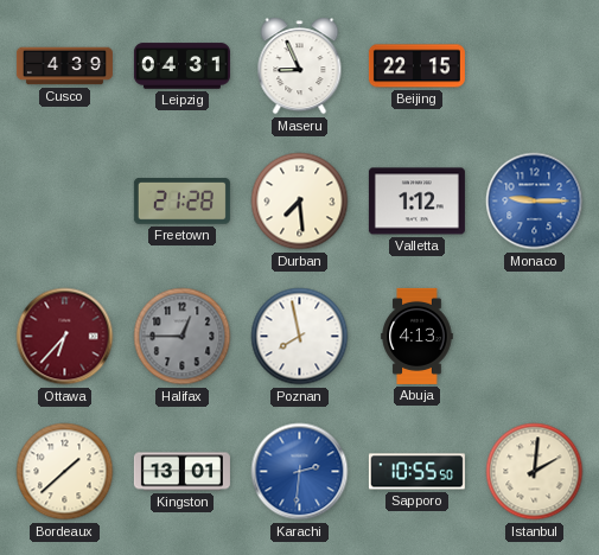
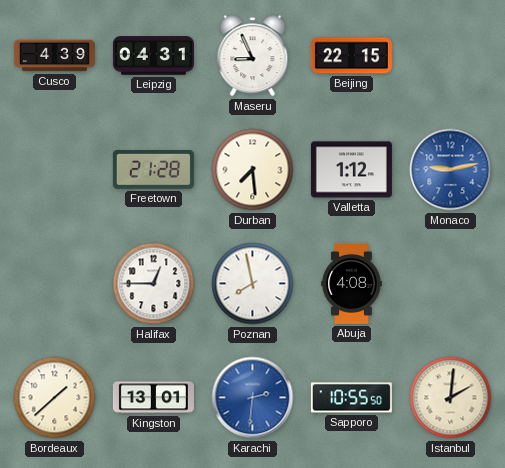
Monaco: 9:15 -> 9:13
Ottawa: 6:37 -> none
Halifax dial: grey -> white
Abuja: 4:13 -> 4:08
